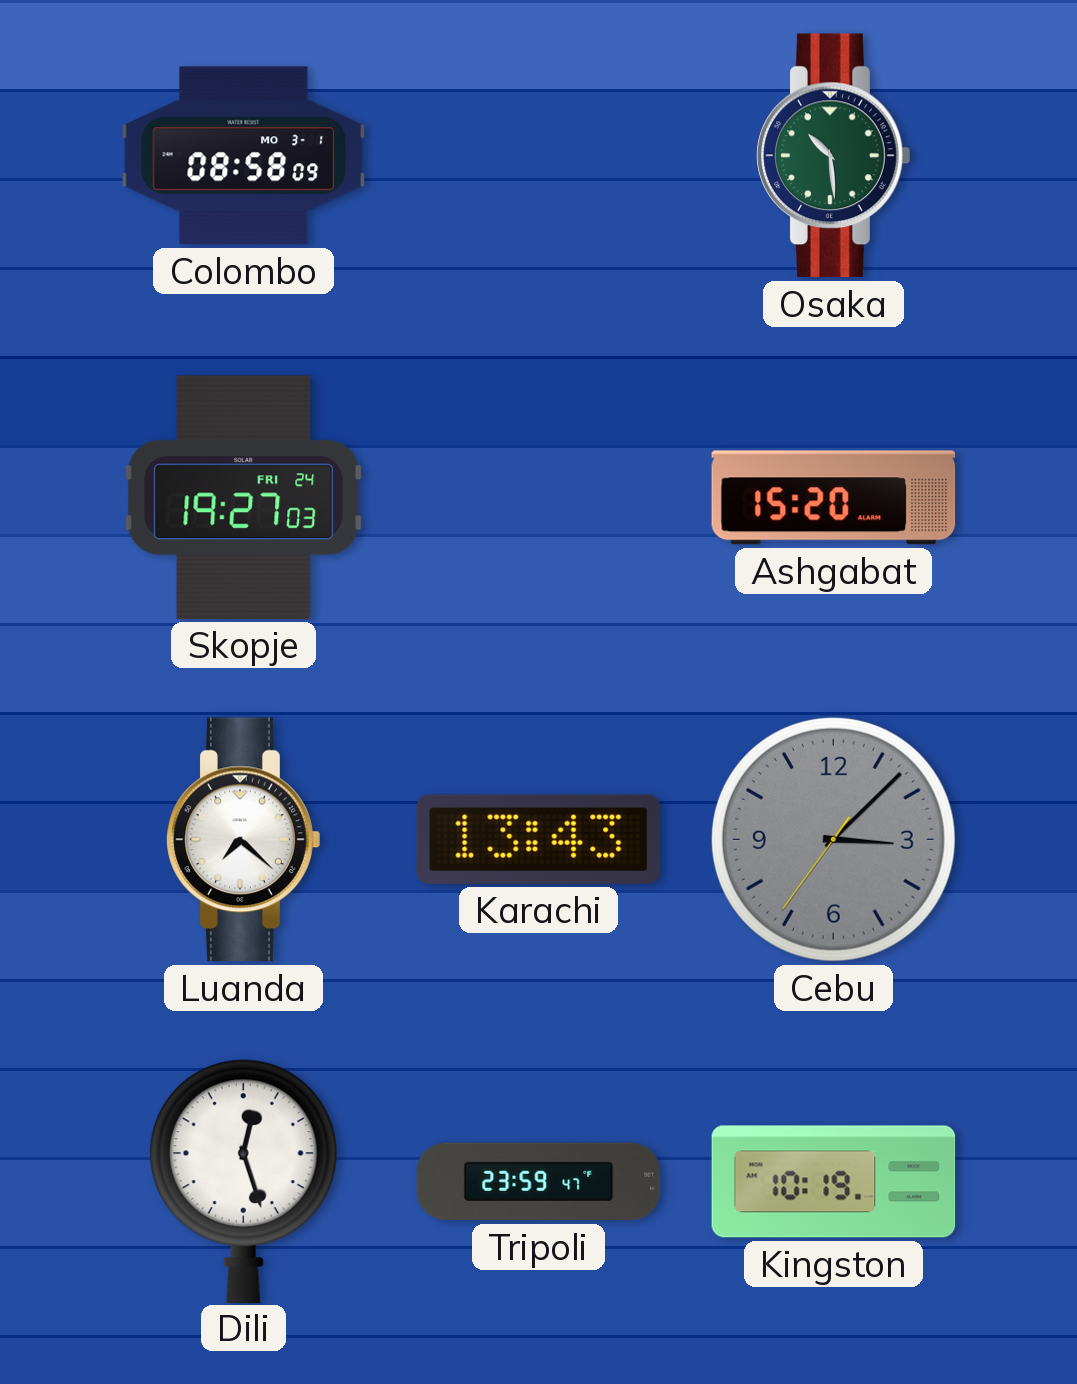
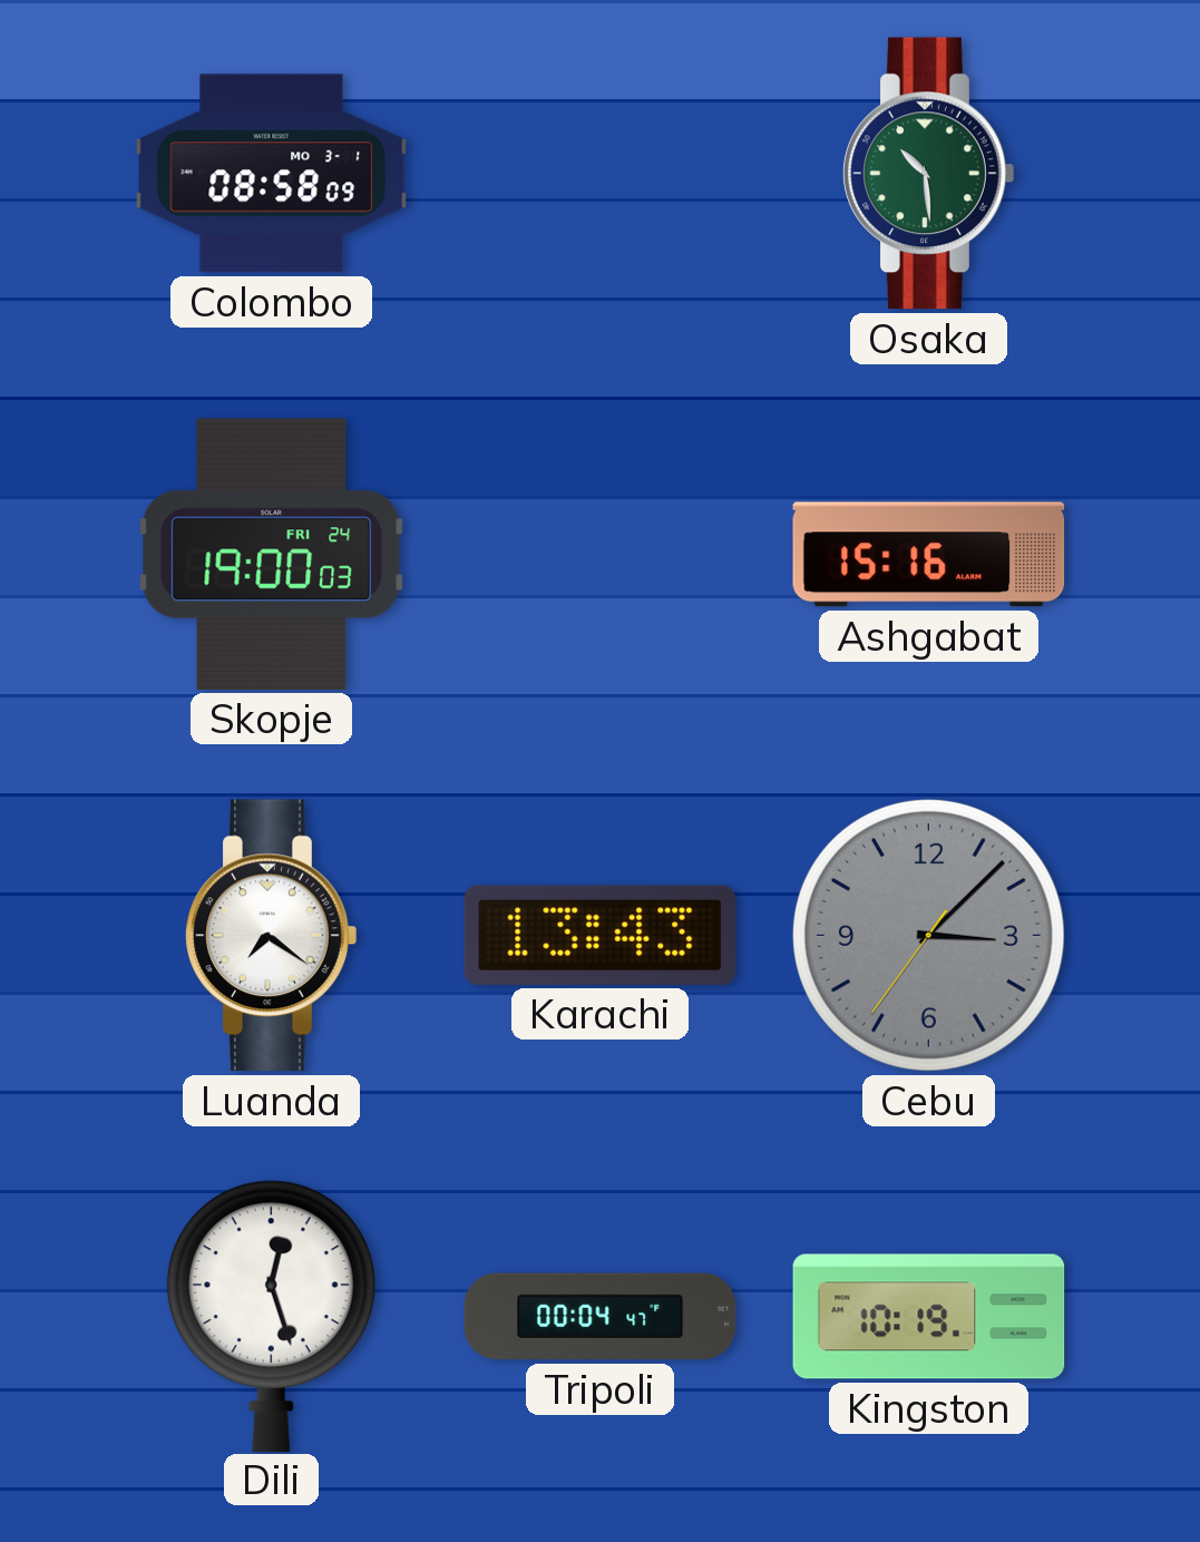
Skopje: 19:27 -> 19:00
Ashgabat: 15:20 -> 15:16
Luanda: 7:22 -> 7:21
Tripoli: 23:59 -> 00:04
